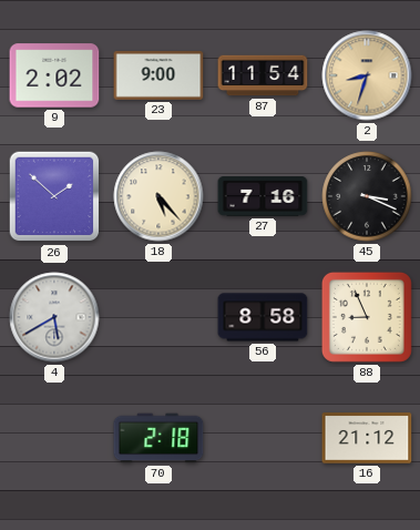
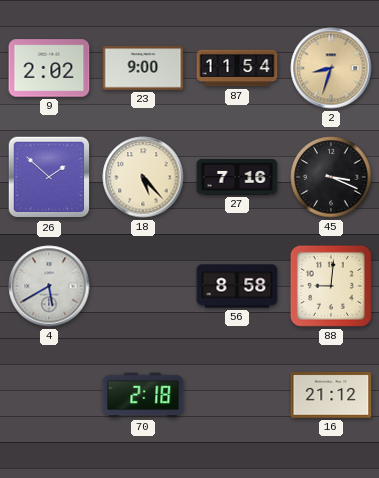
88: 8:56 -> 9:01
